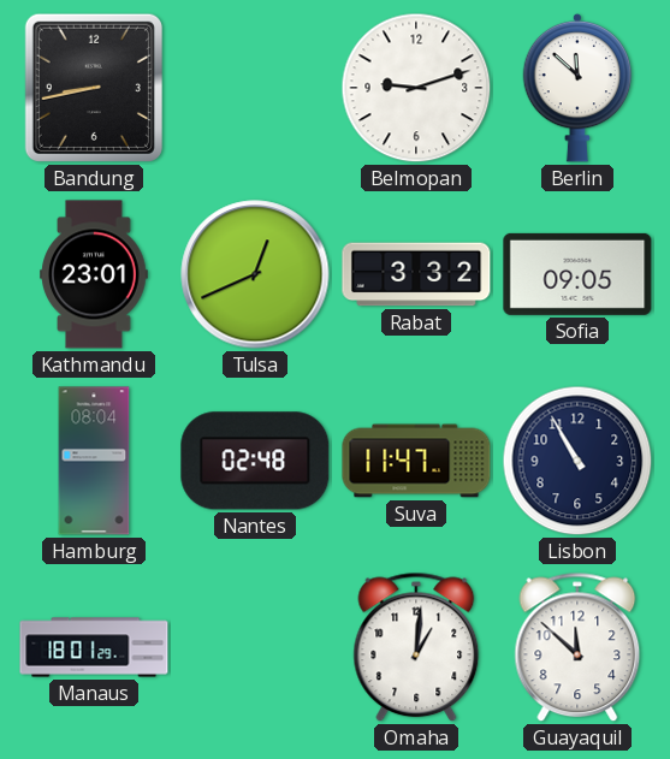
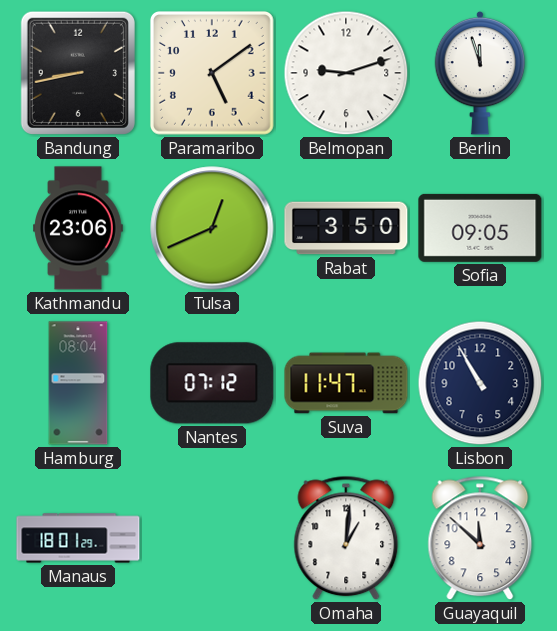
Paramaribo: none -> 5:09
Berlin: 11:52 -> 11:57
Kathmandu: 23:01 -> 23:06
Rabat: 3:32 -> 3:50
Nantes: 02:48 -> 07:12
